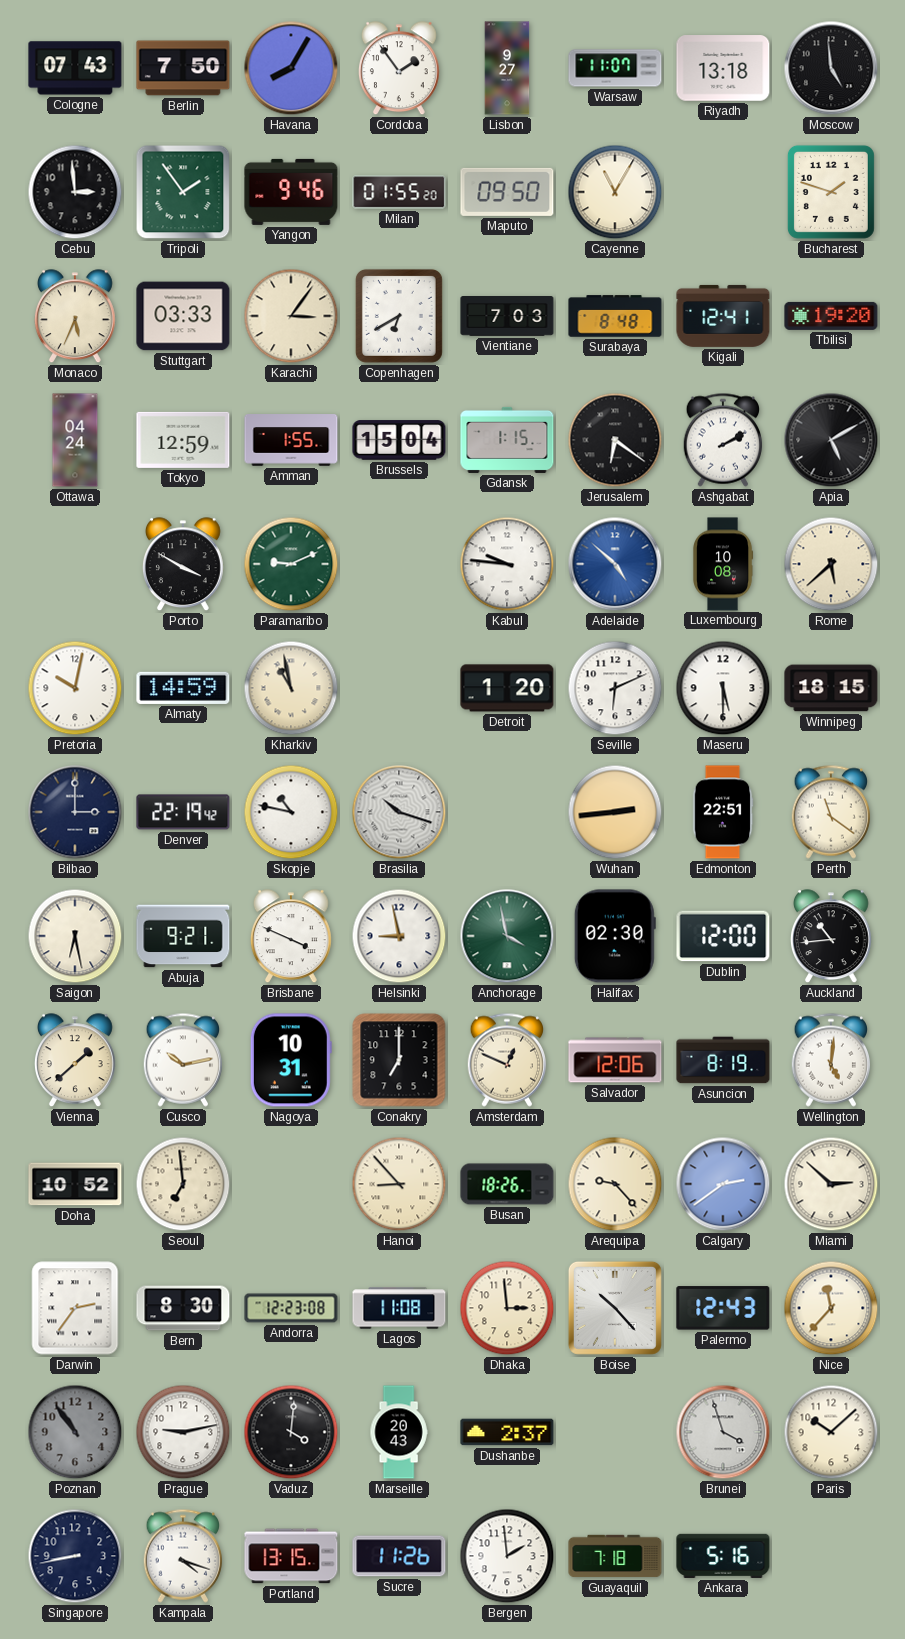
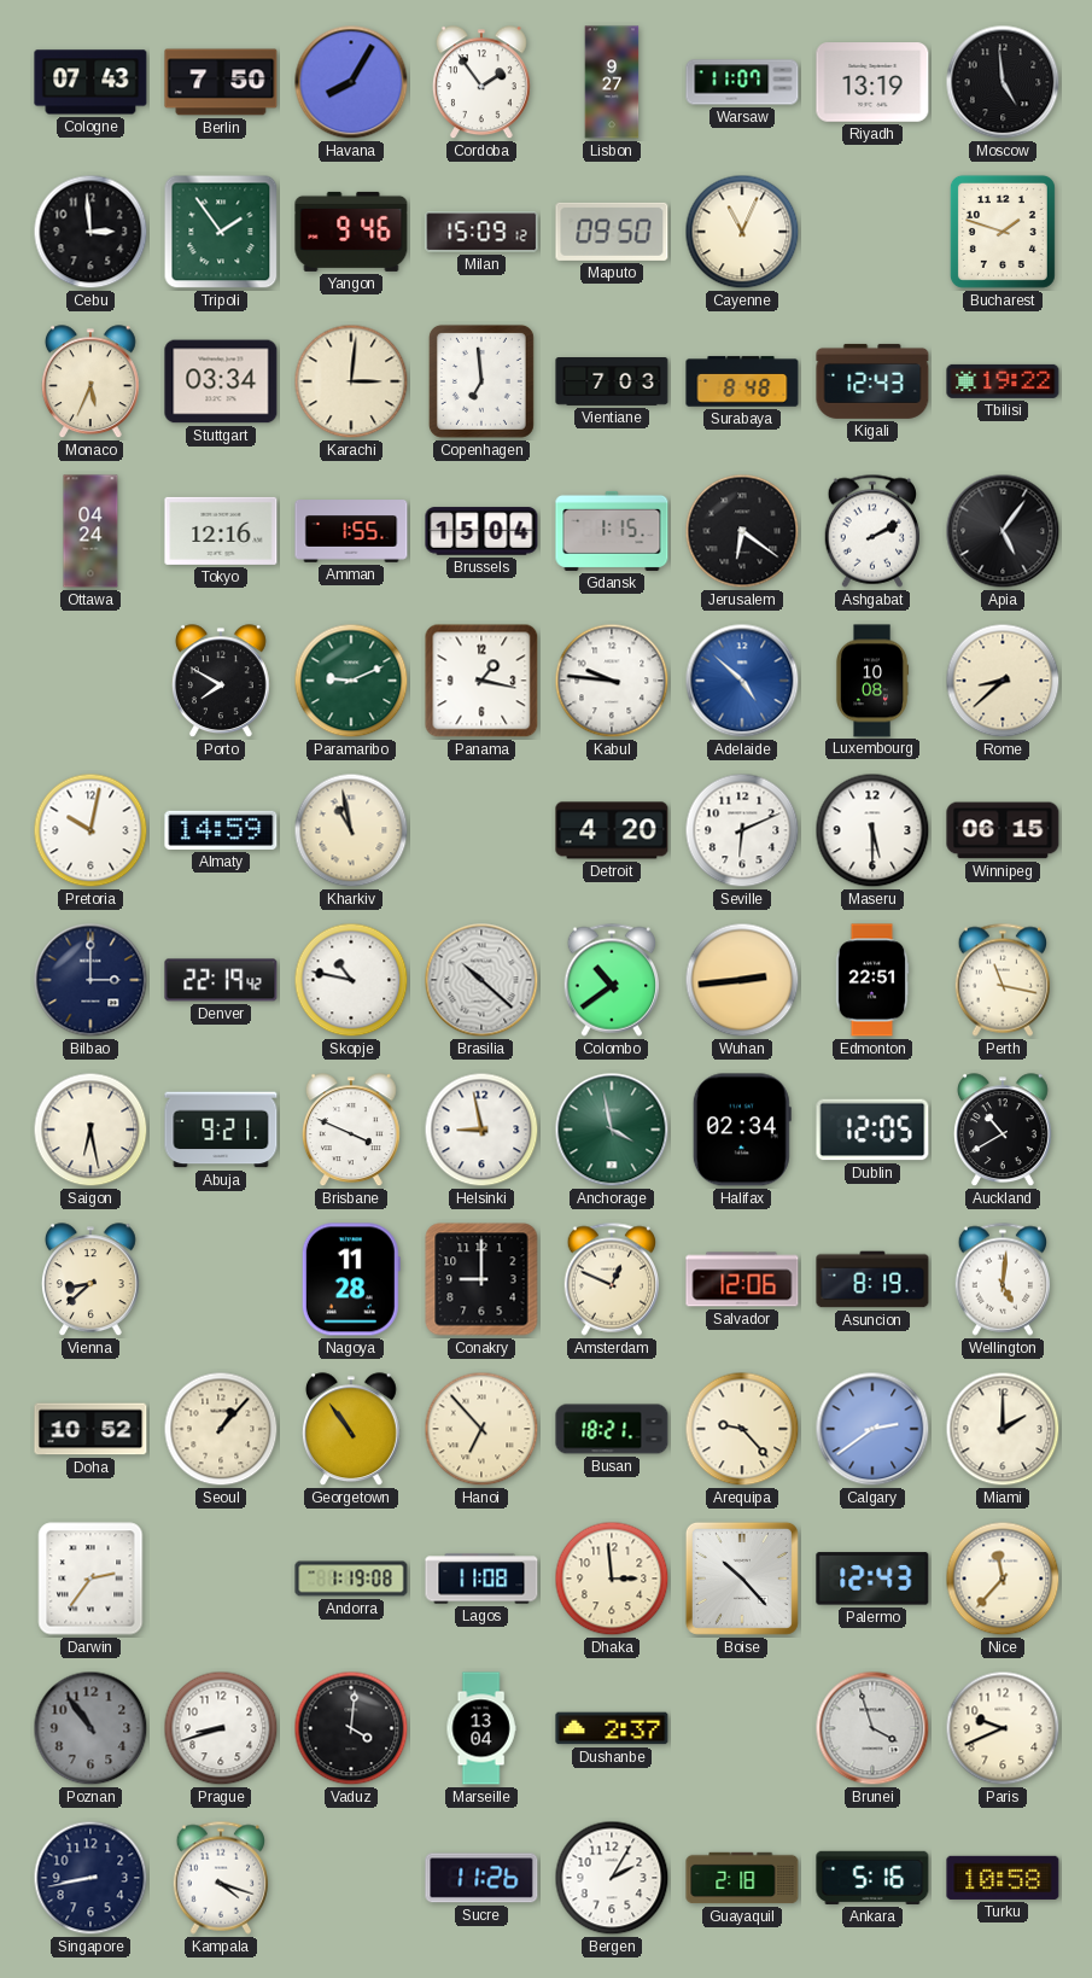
Riyadh: 13:18 -> 13:19
Milan: 01:55 -> 15:09
Cayenne: 11:05 -> 11:04
Stuttgart: 03:33 -> 03:34
Karachi: 3:06 -> 3:01
Copenhagen: 6:40 -> 6:59
Kigali: 12:41 -> 12:43
Tbilisi: 19:20 -> 19:22
Tokyo: 12:59 -> 12:16
Apia: 5:10 -> 5:06
Porto: 3:50 -> 7:50
Panama: none -> 1:17
Rome: 5:38 -> 8:38
Detroit: 1:20 -> 4:20
Winnipeg: 18:15 -> 06:15
Brasilia: 10:18 -> 10:22
Colombo: none -> 10:39
Perth: 11:21 -> 11:17
Halifax: 02:30 -> 02:34
Dublin: 12:00 -> 12:05
Auckland: 10:44 -> 10:40
Vienna: 1:38 -> 8:38
Cusco: 10:13 -> none
Nagoya: 10:31 -> 11:28
Conakry: 7:00 -> 9:00
Seoul: 6:59 -> 1:07
Georgetown: none -> 10:54
Hanoi: 8:53 -> 6:53
Busan: 18:26 -> 18:21
Miami: 2:52 -> 2:00
Bern: 8:30 -> none
Andorra: 12:23 -> 1:19
Prague: 9:13 -> 8:42
Marseille: 20:43 -> 13:04
Paris: 10:08 -> 9:41
Portland: 13:15 -> none
Bergen: 1:59 -> 2:05
Guayaquil: 7:18 -> 2:18
Turku: none -> 10:58
